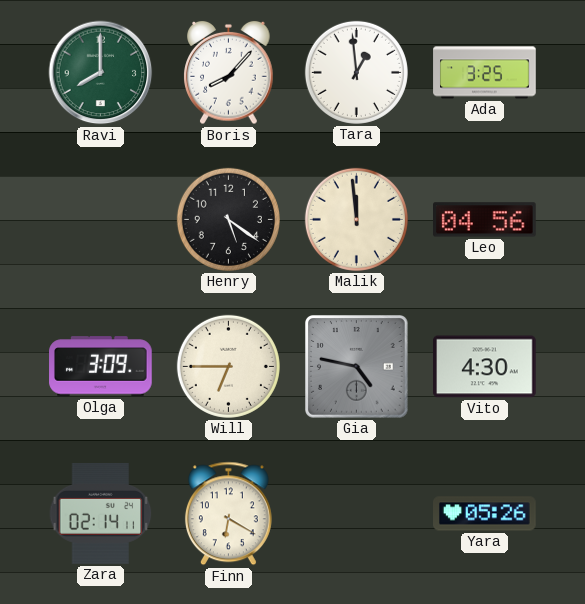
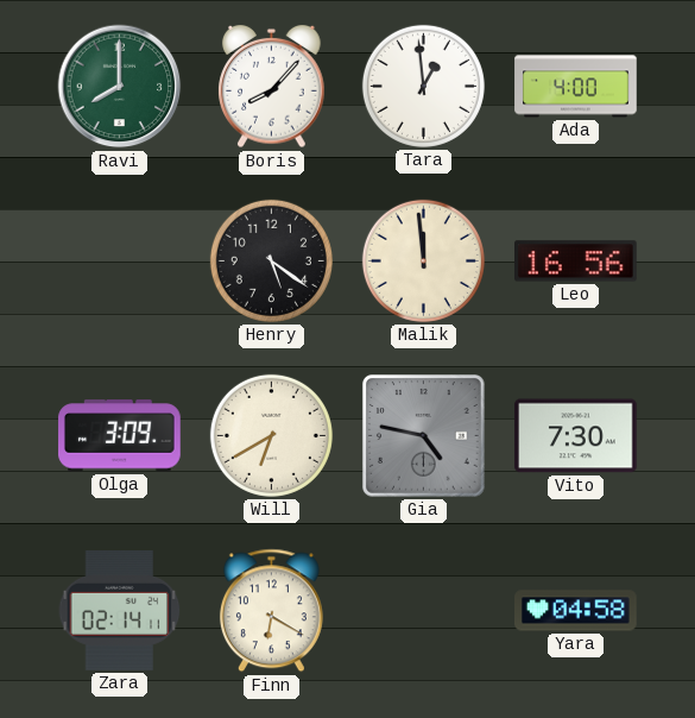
Ada: 3:25 -> 4:00
Leo: 04:56 -> 16:56
Will: 6:45 -> 6:40
Vito: 4:30 -> 7:30
Yara: 05:26 -> 04:58
